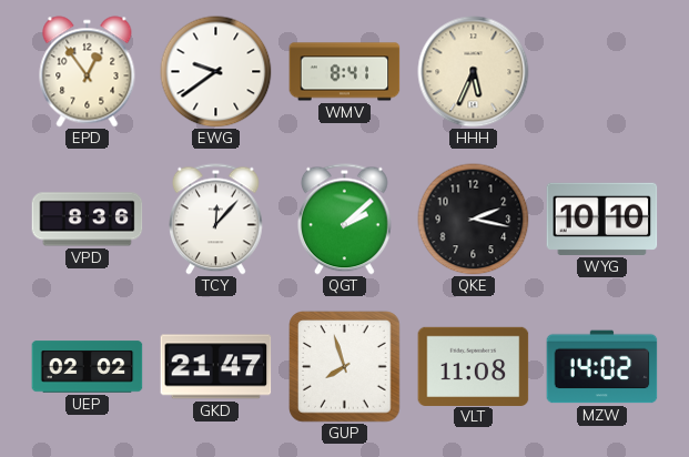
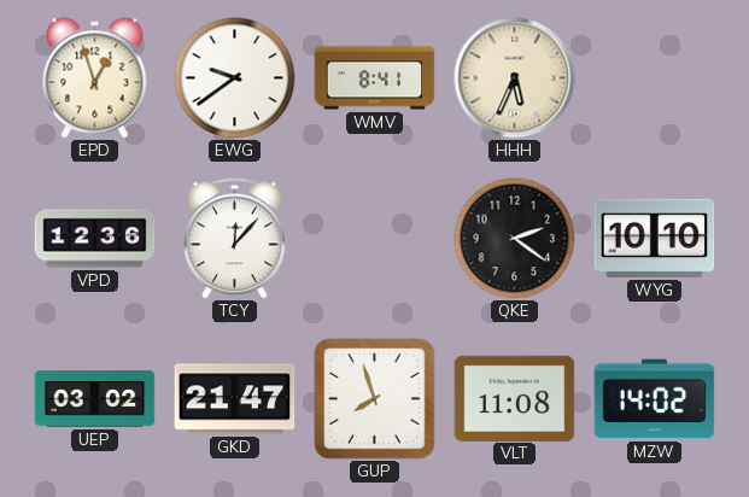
EPD: 12:54 -> 12:57
VPD: 8:36 -> 12:36
QGT: 2:08 -> none
QKE: 2:17 -> 2:21
UEP: 02:02 -> 03:02
